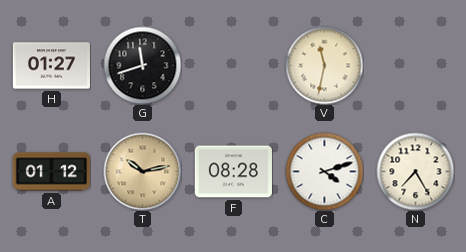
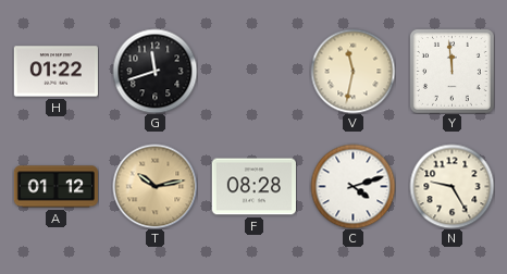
H: 01:27 -> 01:22
Y: none -> 11:59
N: 7:25 -> 9:25
